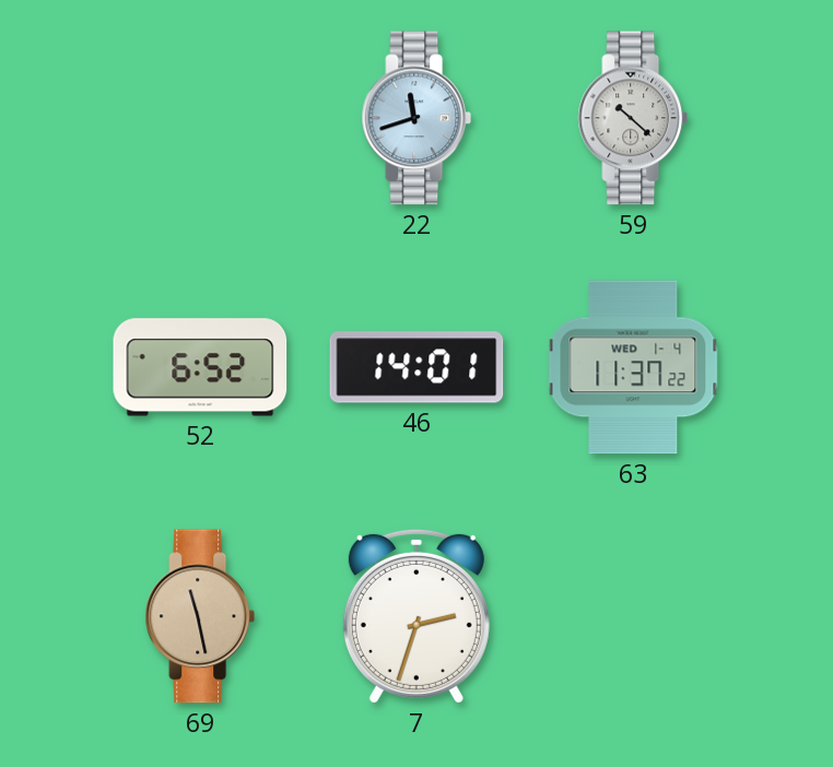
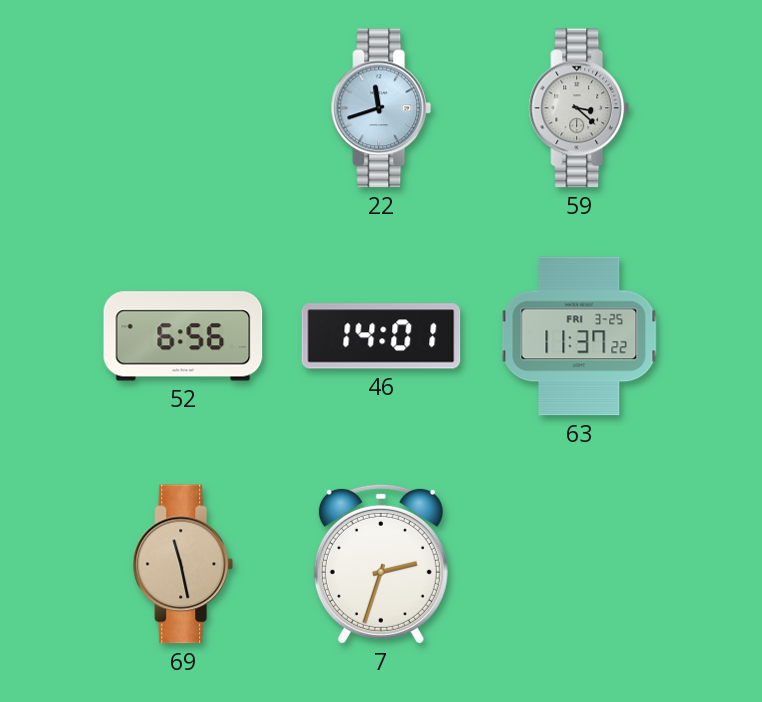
59: 10:22 -> 3:22
52: 6:52 -> 6:56
63 date: WED 1-4 -> FRI 3-25
